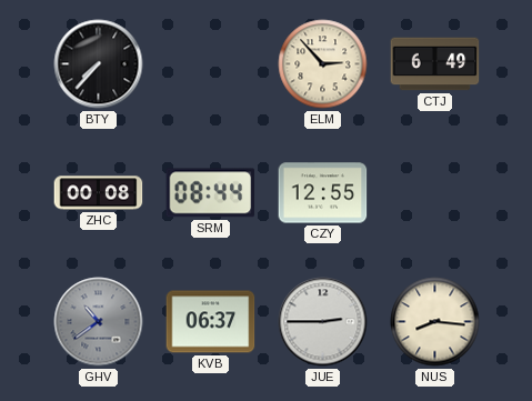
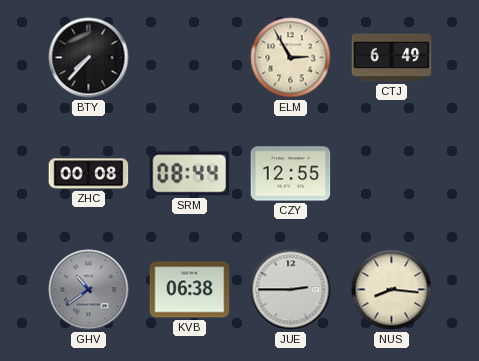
ELM: 2:53 -> 2:55
KVB: 06:37 -> 06:38
